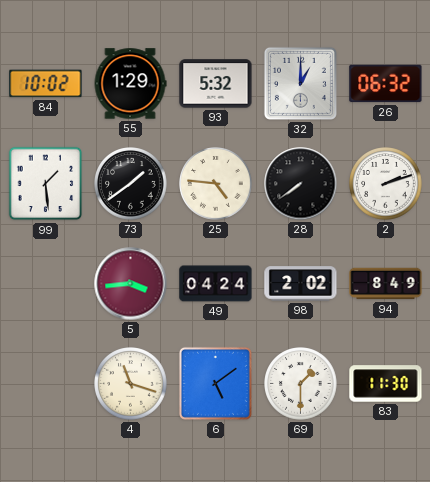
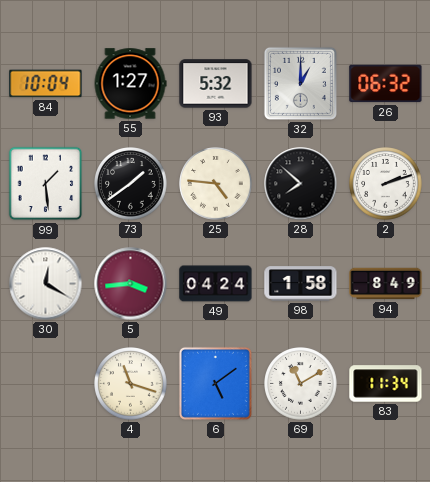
84: 10:02 -> 10:04
55: 1:29 -> 1:27
28: 7:39 -> 7:52
30: none -> 12:20
98: 2:02 -> 1:58
69: 1:30 -> 11:10
83: 11:30 -> 11:34
